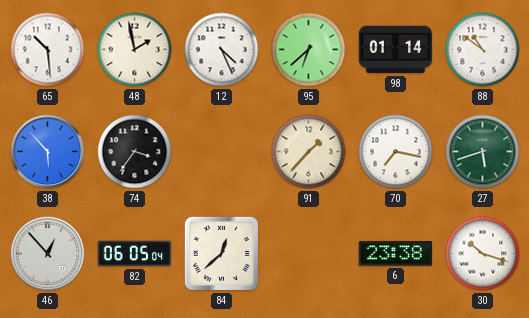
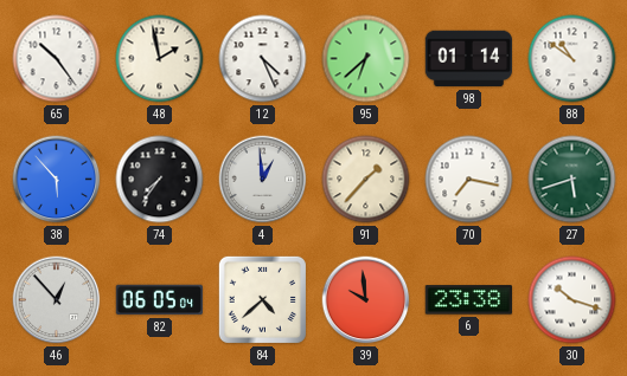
65: 10:29 -> 10:24
74: 3:36 -> 7:36
4: none -> 12:59
84: 12:38 -> 4:38
39: none -> 9:59
